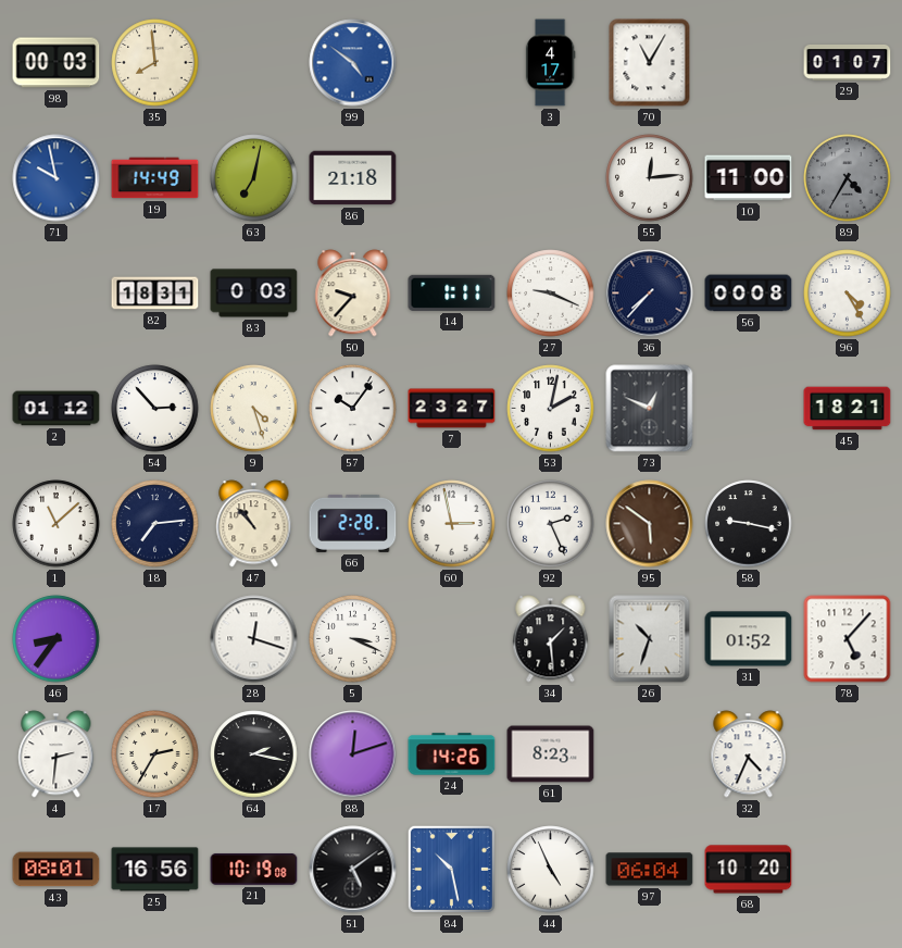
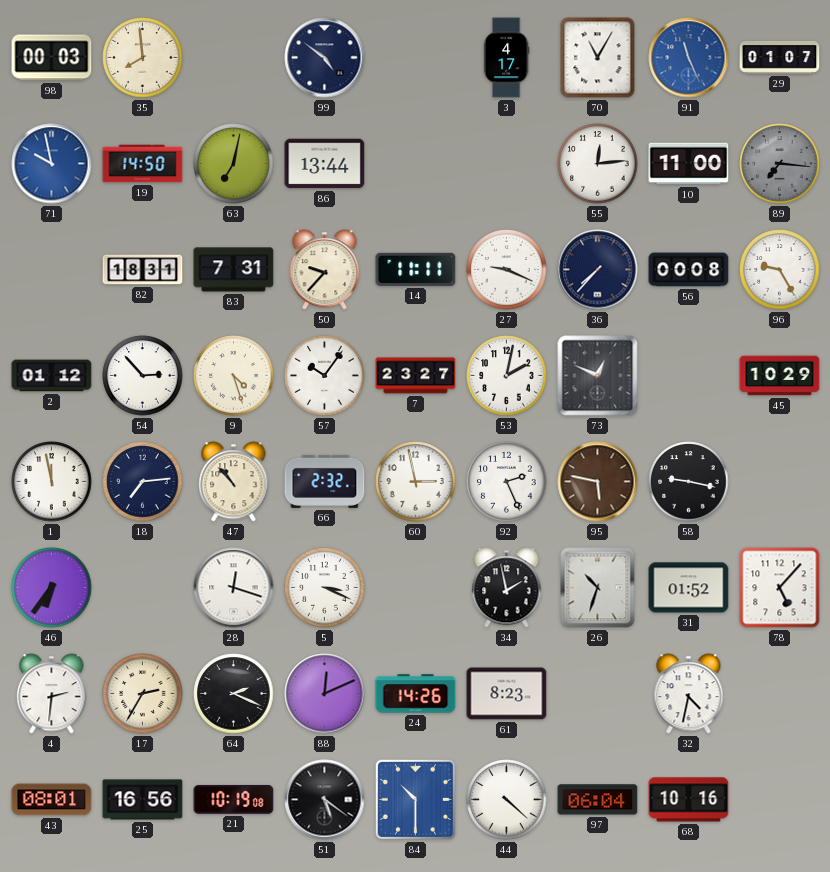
99 dial: blue -> navy
91: none -> 11:26
19: 14:49 -> 14:50
86: 21:18 -> 13:44
89: 4:35 -> 7:16
83: 0:03 -> 7:31
14: 1:11 -> 11:11
96: 4:25 -> 9:25
45: 18:21 -> 10:29
1: 11:08 -> 11:58
66: 2:28 -> 2:32
95: 5:51 -> 5:47
46: 8:36 -> 6:36
34: 1:29 -> 1:58
64: 2:17 -> 2:19
88: 12:12 -> 12:11
32: 4:34 -> 4:32
51: 5:09 -> 5:21
84: 10:28 -> 10:30
44: 4:56 -> 4:22
68: 10:20 -> 10:16
